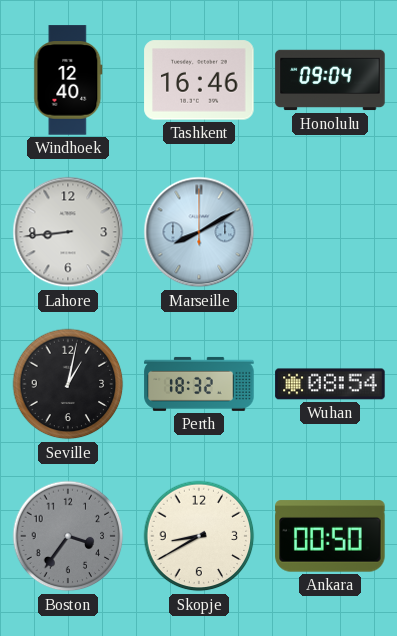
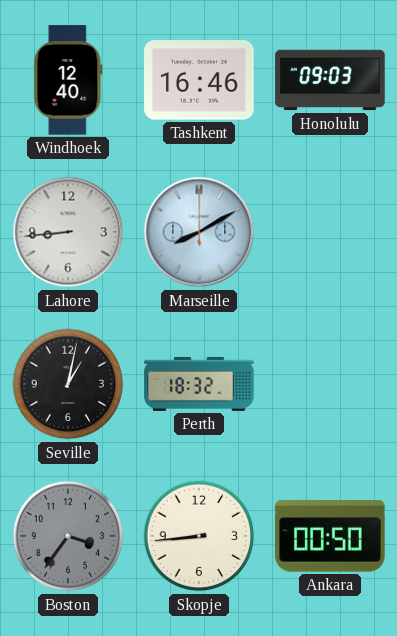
Honolulu: 09:04 -> 09:03
Wuhan: 08:54 -> none
Skopje: 8:40 -> 8:44
